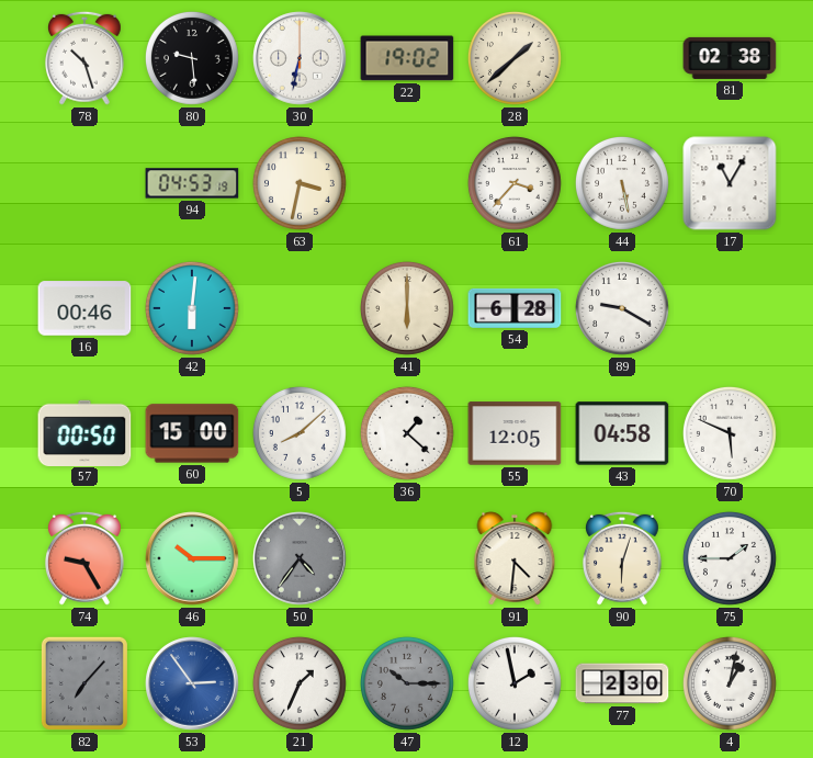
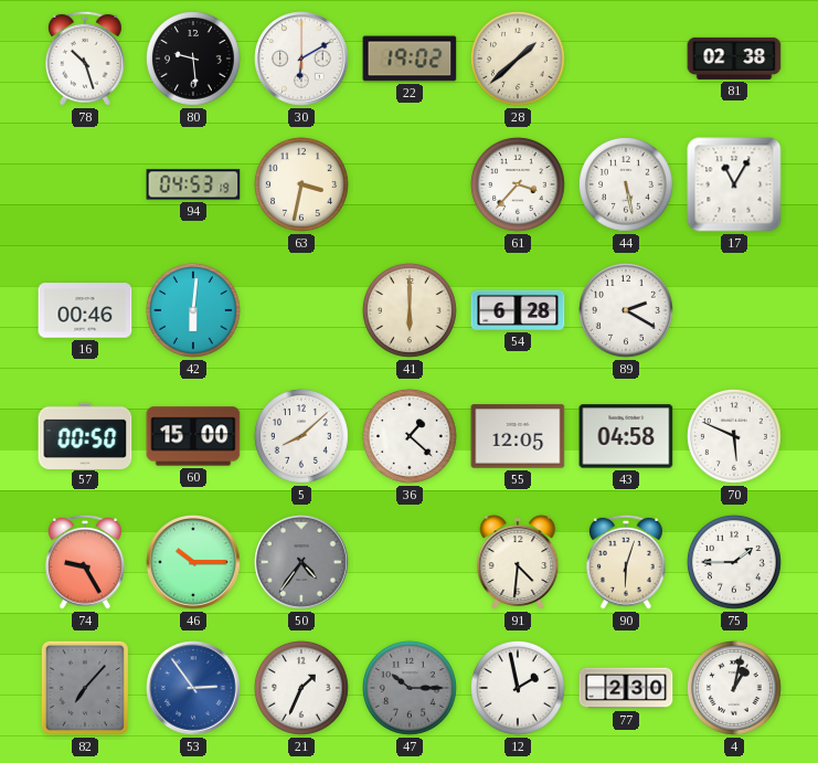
30: 6:32 -> 6:10
89: 9:20 -> 2:20
